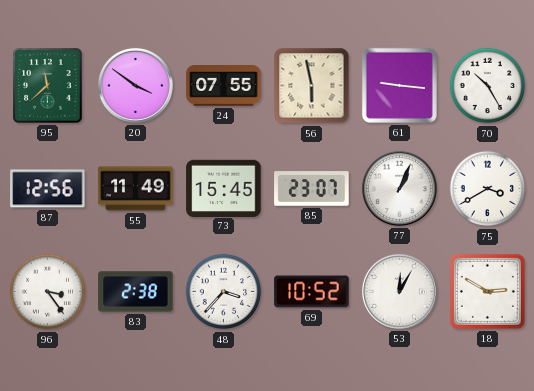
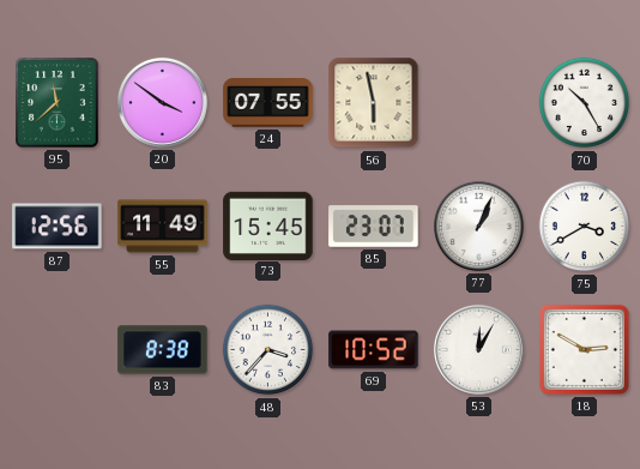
61: 9:16 -> none
96: 3:24 -> none
83: 2:38 -> 8:38
